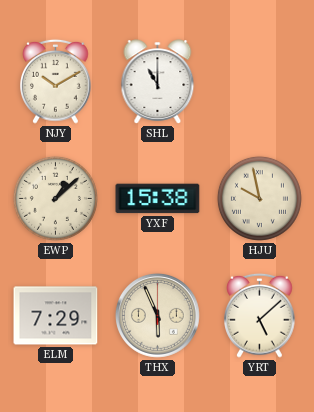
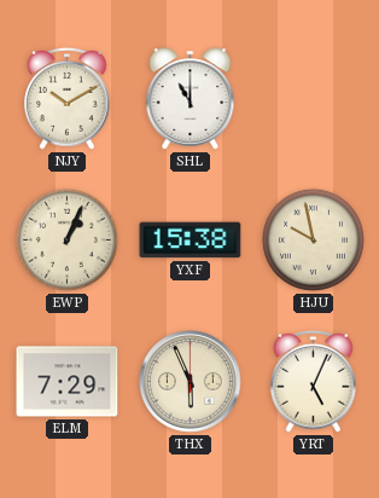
EWP: 1:08 -> 1:04
YRT: 5:08 -> 5:04
